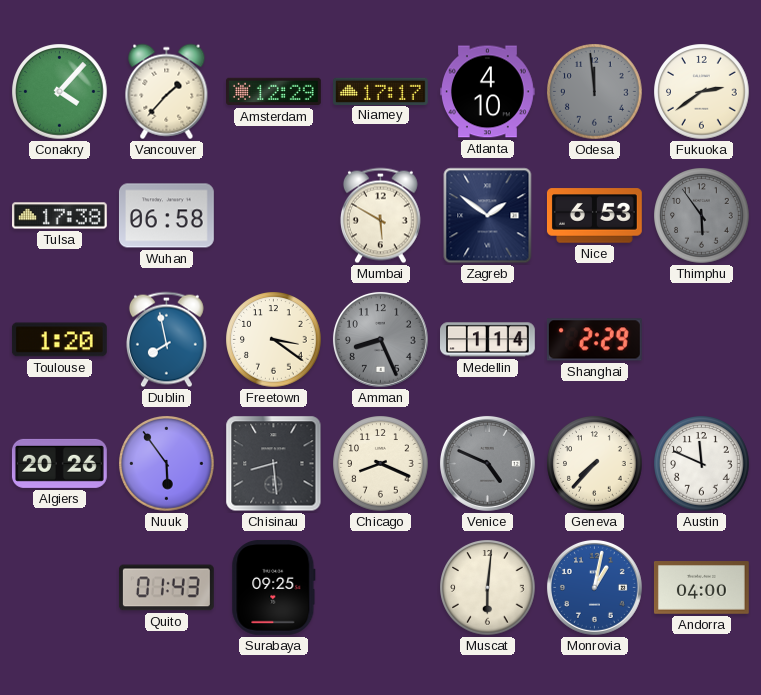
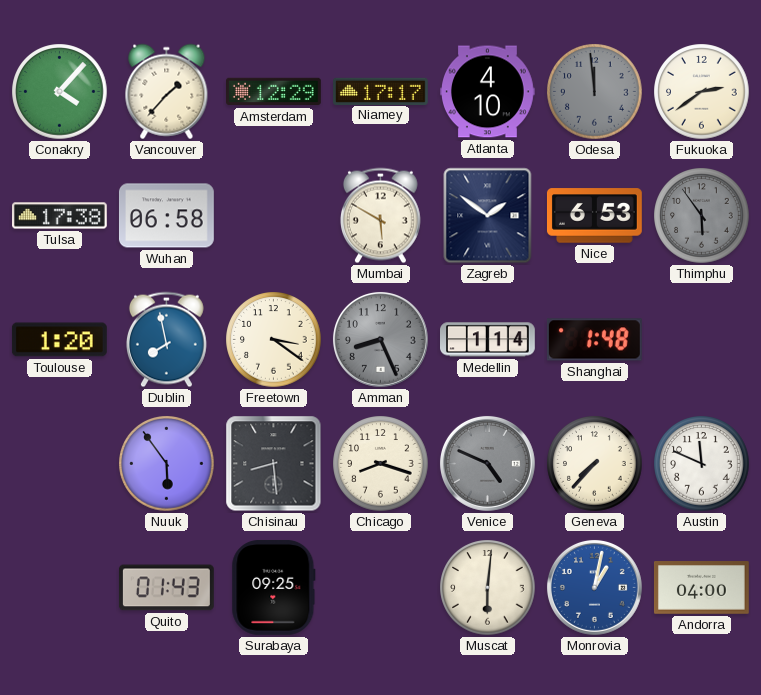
Shanghai: 2:29 -> 1:48
Algiers: 20:26 -> none
Chicago: 8:19 -> 8:18
